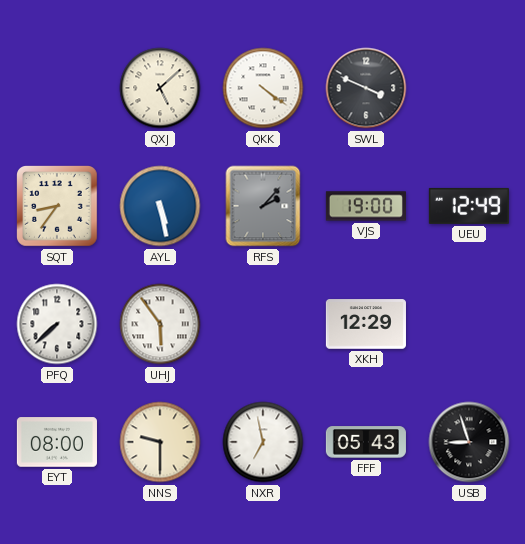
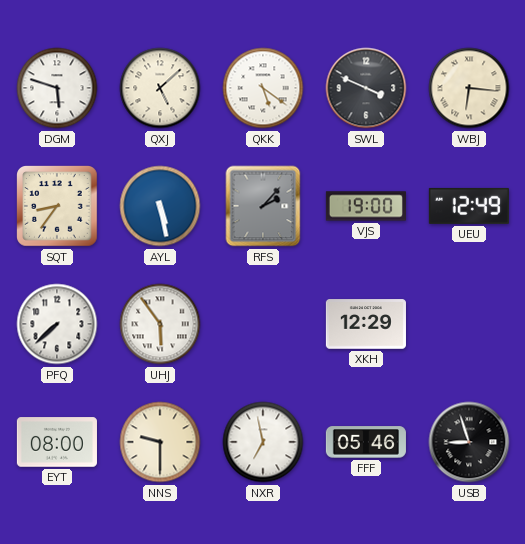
DGM: none -> 5:48
QKK: 4:21 -> 5:21
WBJ: none -> 6:16
FFF: 05:43 -> 05:46
